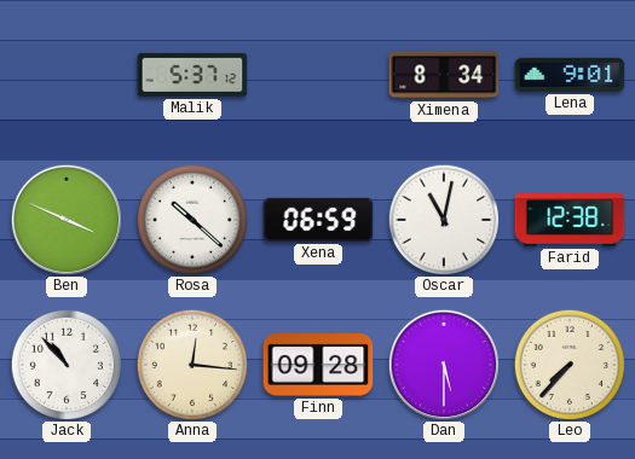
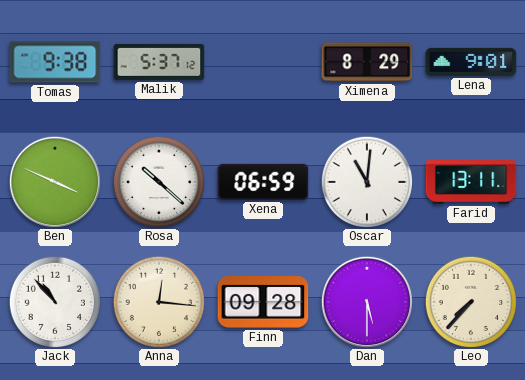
Tomas: none -> 9:38
Ximena: 8:34 -> 8:29
Oscar: 11:02 -> 11:01
Farid: 12:38 -> 13:11
